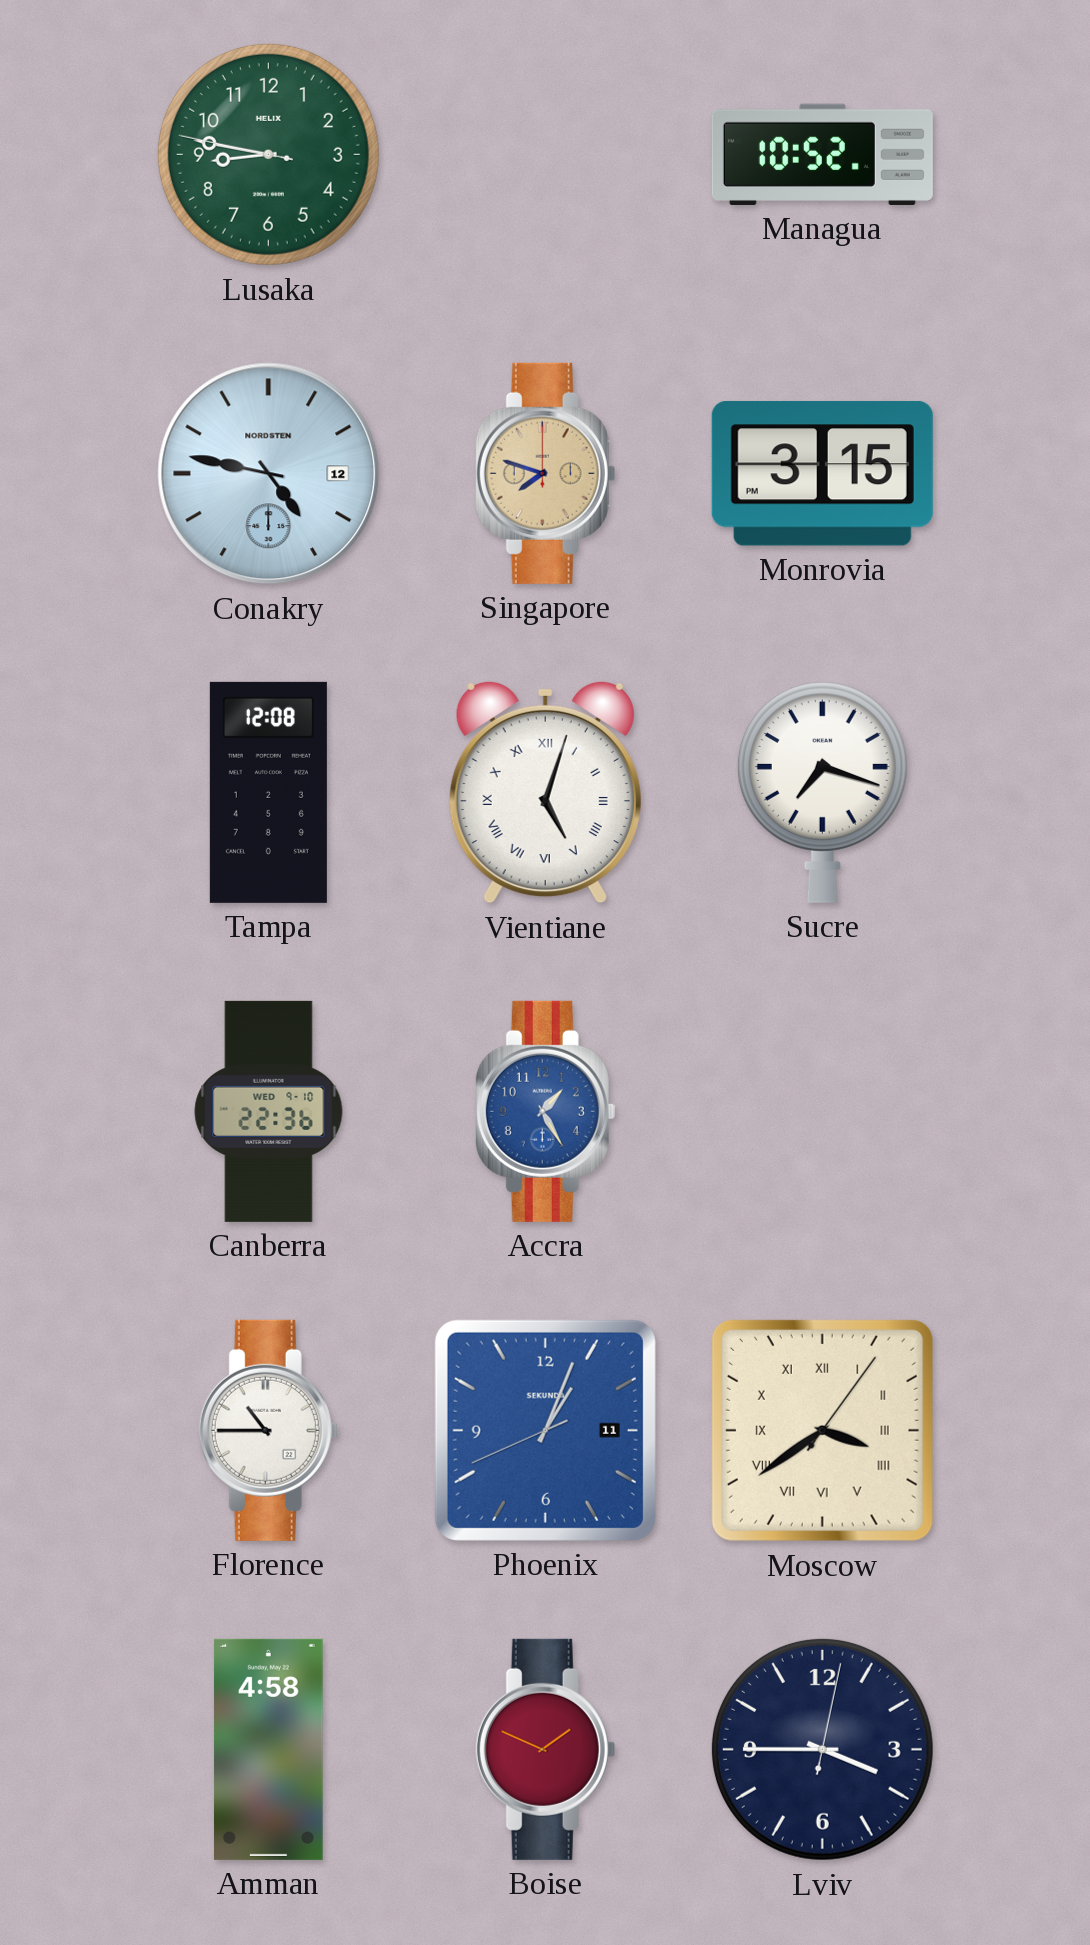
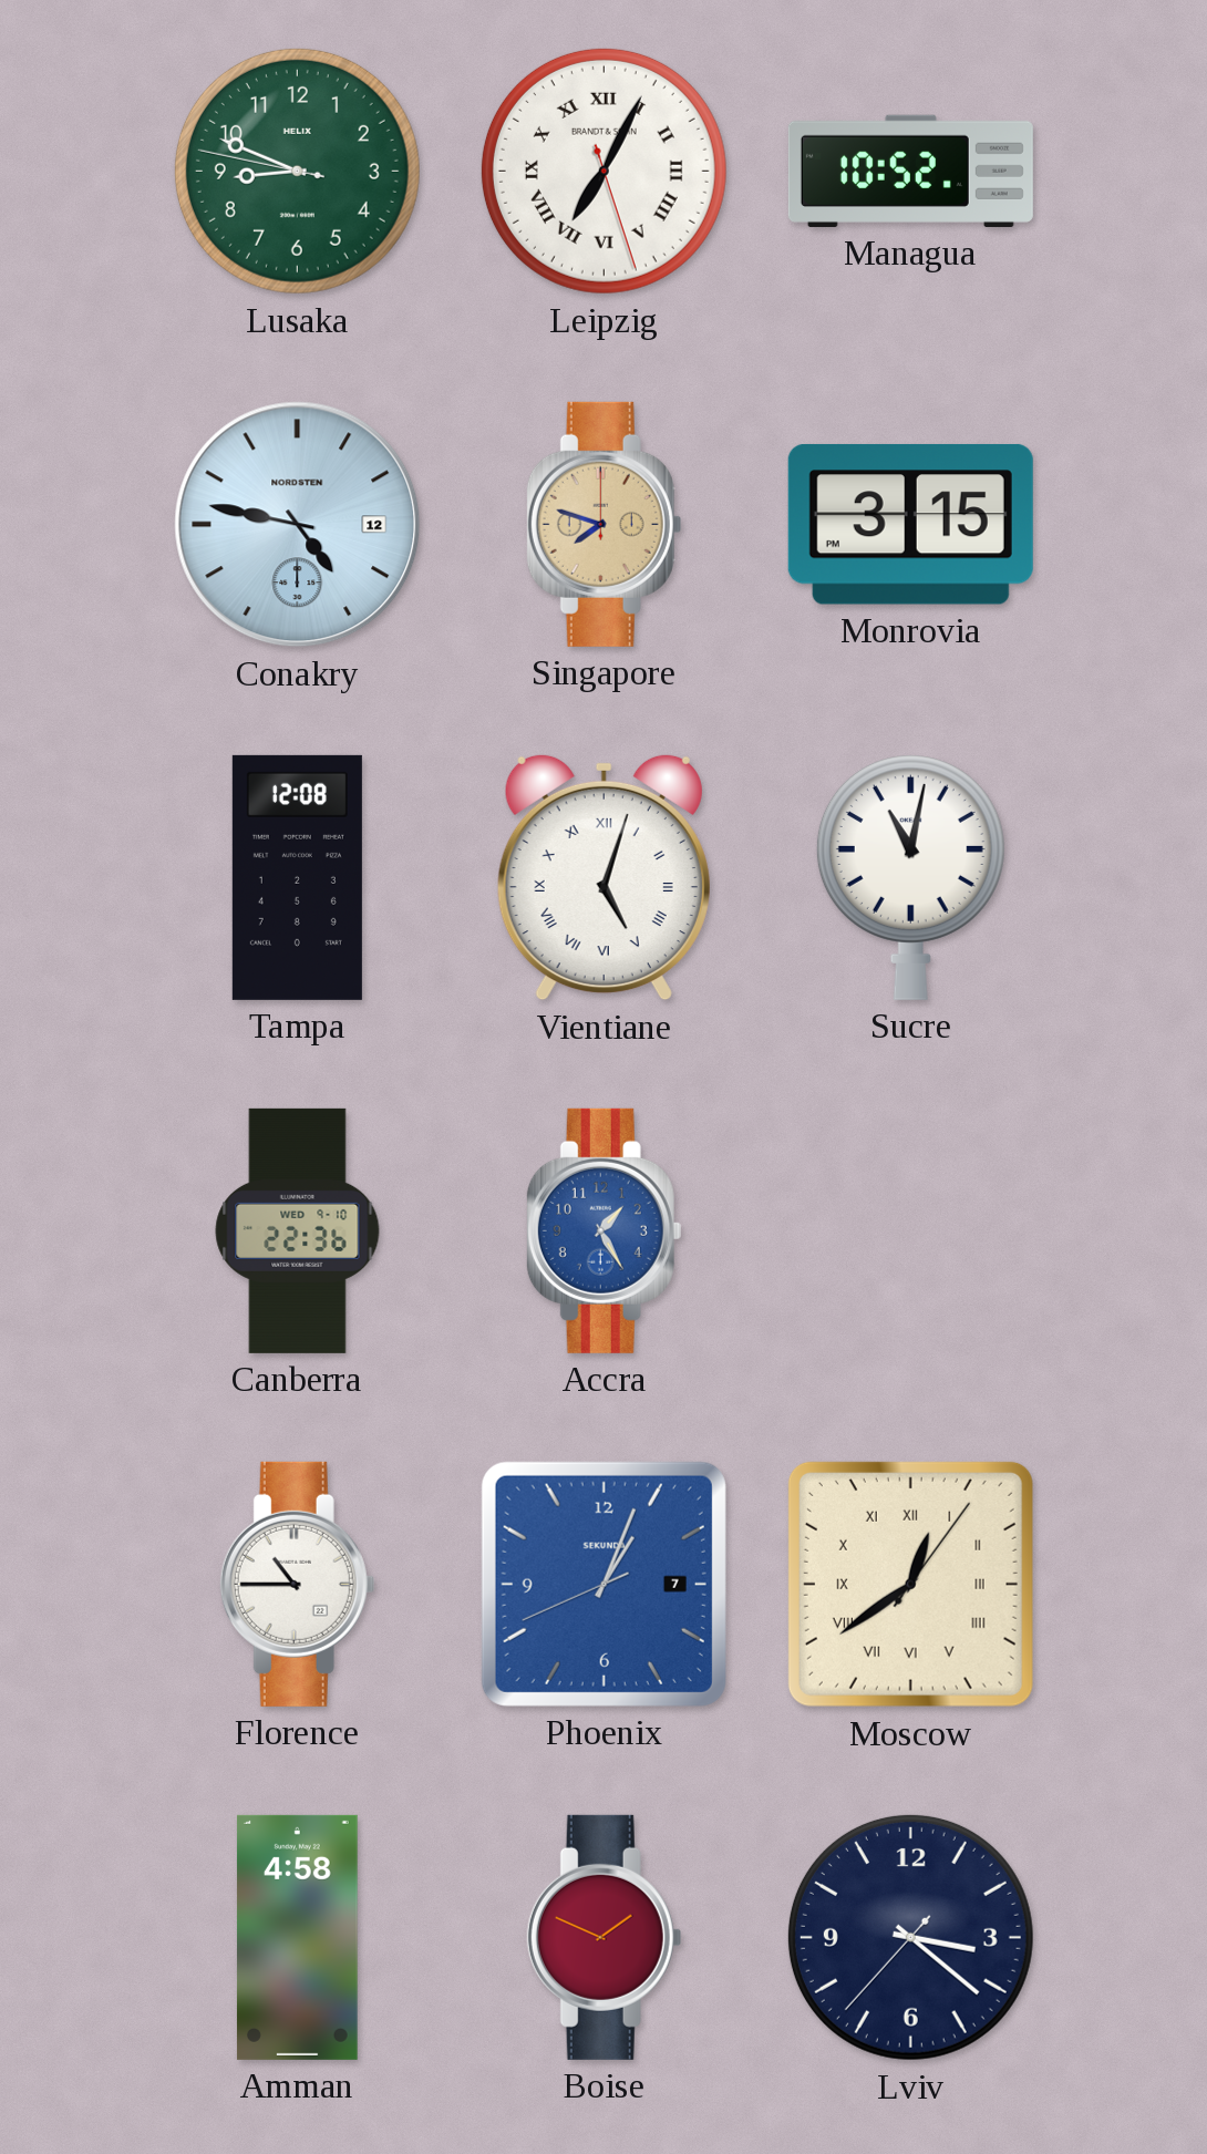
Lusaka: 8:46 -> 8:48
Leipzig: none -> 7:04
Sucre: 7:18 -> 11:02
Phoenix date: 11 -> 7
Moscow: 3:39 -> 12:39
Lviv: 3:45 -> 3:21
